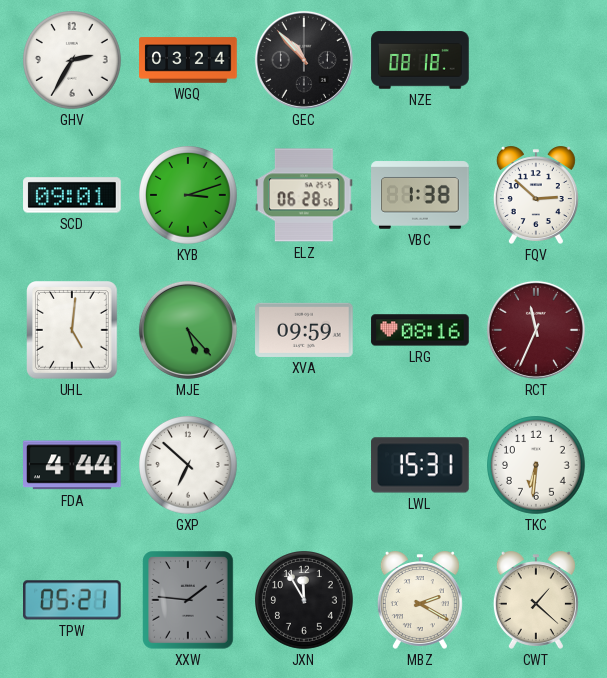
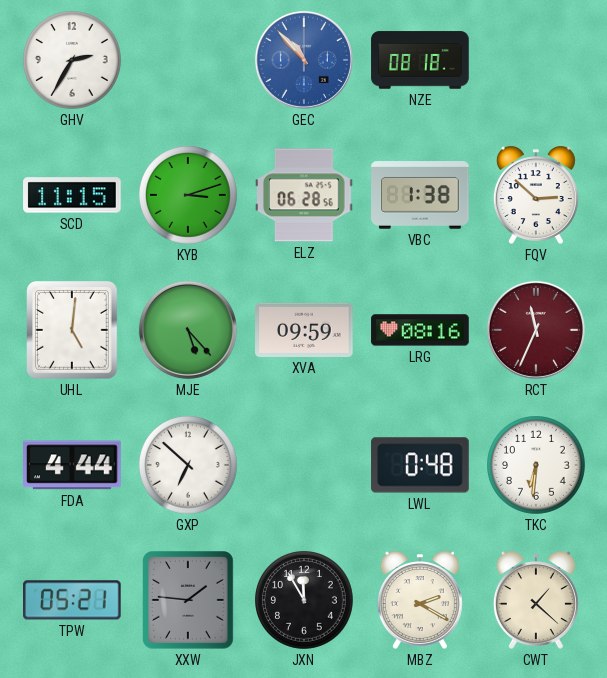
WGQ: 03:24 -> none
GEC dial: black -> blue
SCD: 09:01 -> 11:15
LWL: 15:31 -> 0:48
